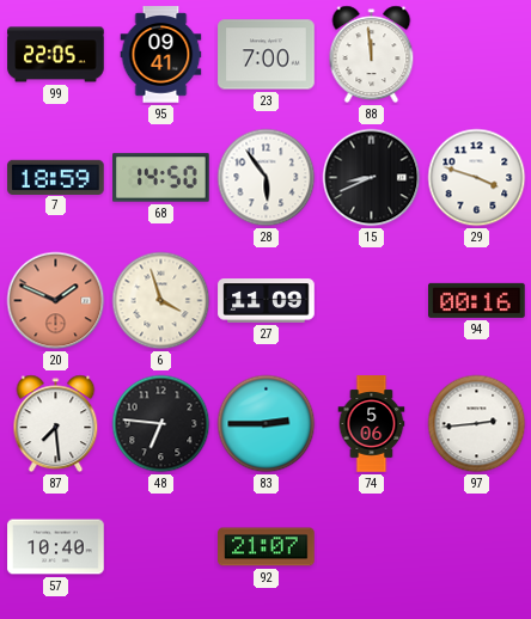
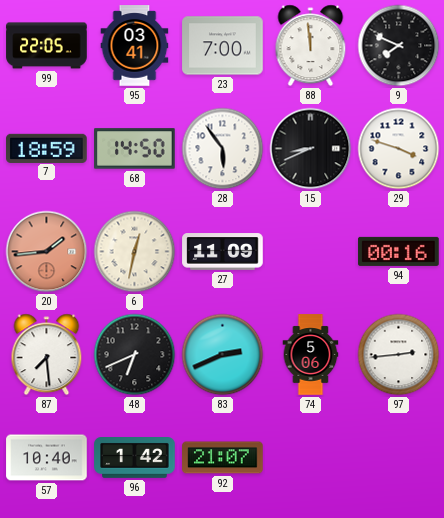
95: 09:41 -> 03:41
9: none -> 7:49
20: 1:49 -> 1:44
6: 3:57 -> 12:32
48: 6:46 -> 6:41
83: 2:45 -> 2:41
96: none -> 1:42
